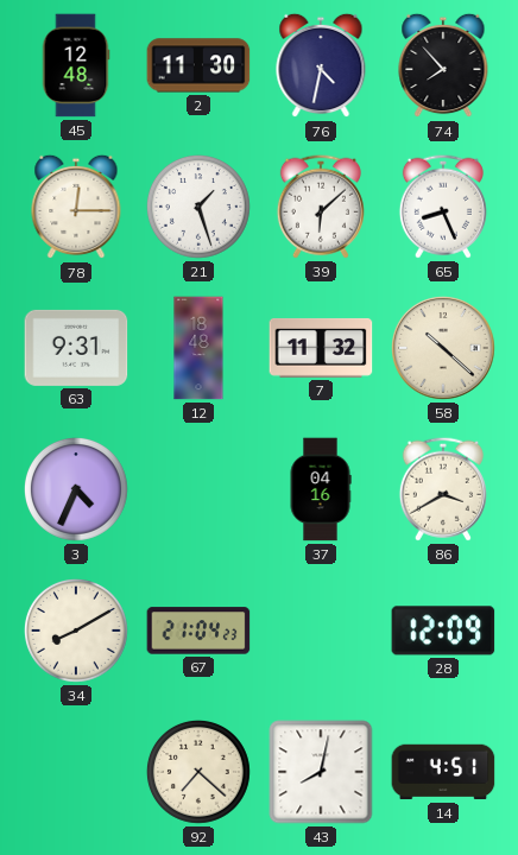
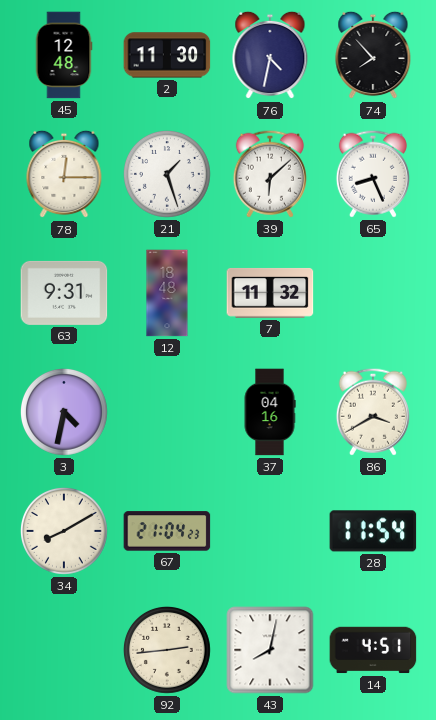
58: 10:22 -> none
3: 4:34 -> 4:32
28: 12:09 -> 11:54
92: 7:22 -> 2:44
